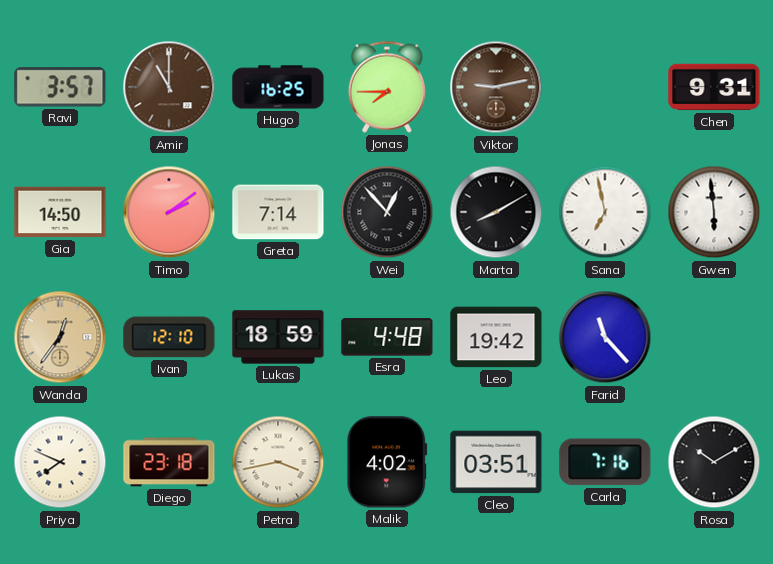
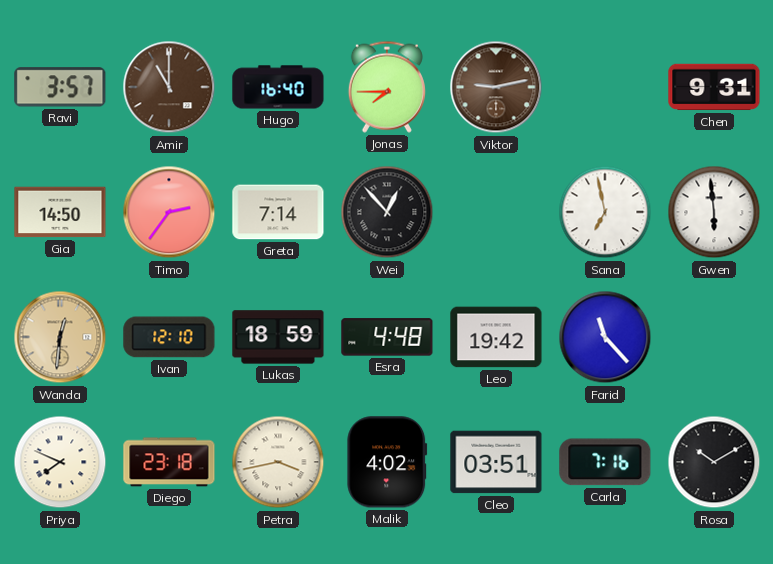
Hugo: 16:25 -> 16:40
Timo: 2:09 -> 2:36
Marta: 8:10 -> none
Wanda: 12:36 -> 12:31
